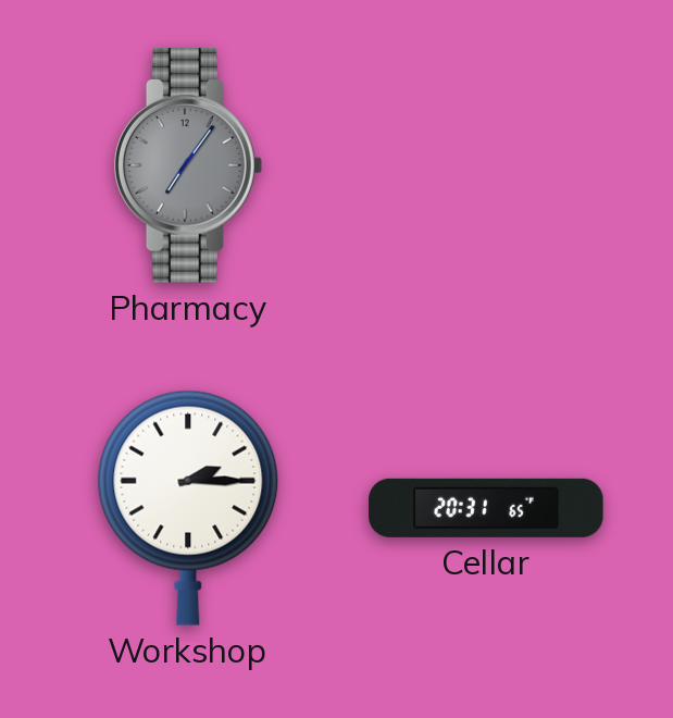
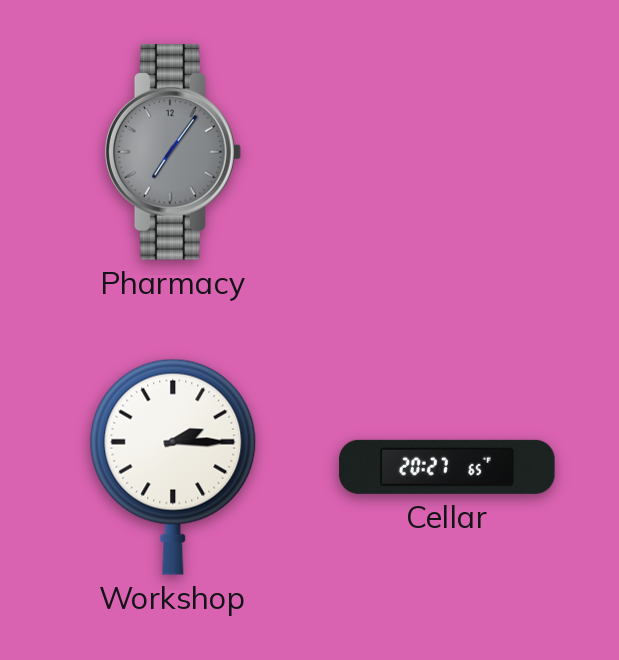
Cellar: 20:31 -> 20:27
